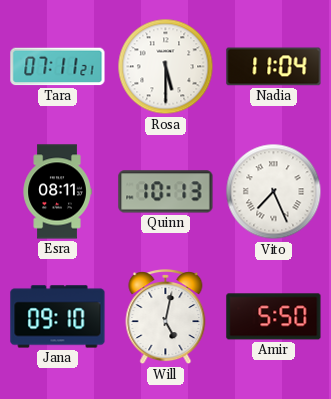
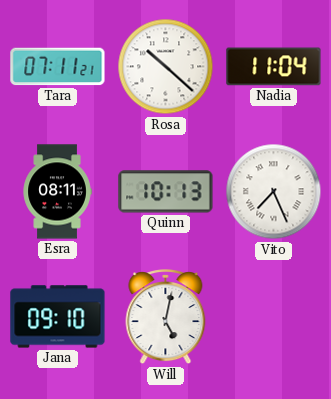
Rosa: 5:30 -> 10:22
Amir: 5:50 -> none
